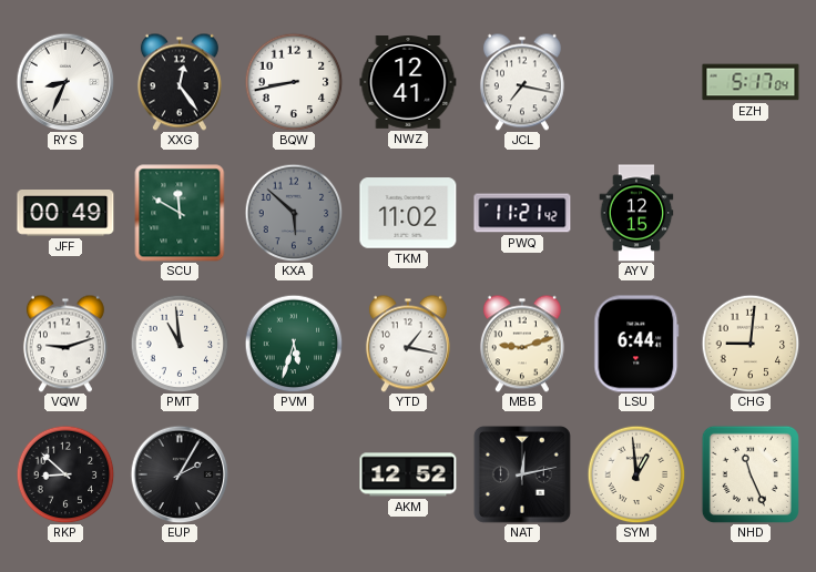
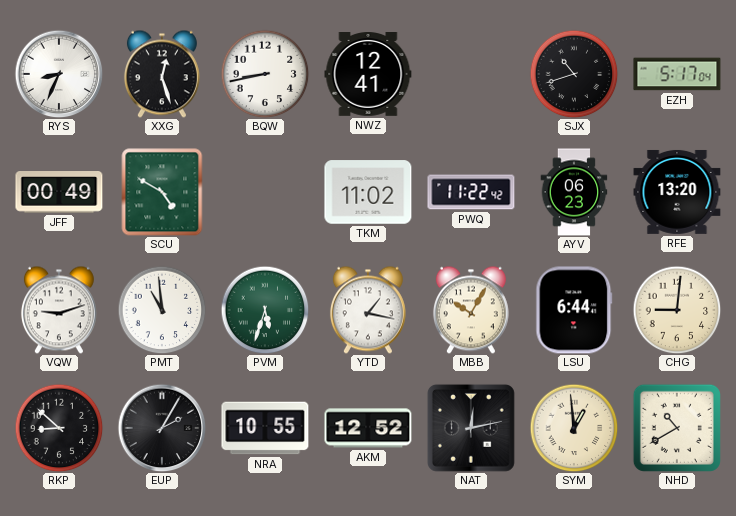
XXG: 12:24 -> 12:27
JCL: 7:17 -> none
SJX: none -> 10:42
SCU: 11:50 -> 4:50
KXA: 5:52 -> none
PWQ: 11:21 -> 11:22
AYV: 12:15 -> 06:23
RFE: none -> 13:20
MBB: 9:12 -> 10:05
NRA: none -> 10:55
NHD: 11:26 -> 10:40
